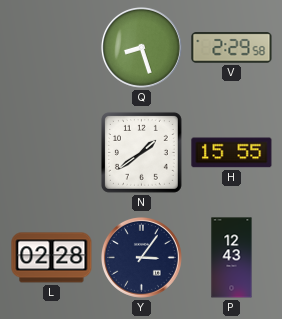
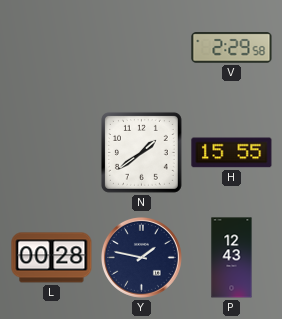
Q: 8:27 -> none
L: 02:28 -> 00:28
Y: 3:06 -> 1:47
